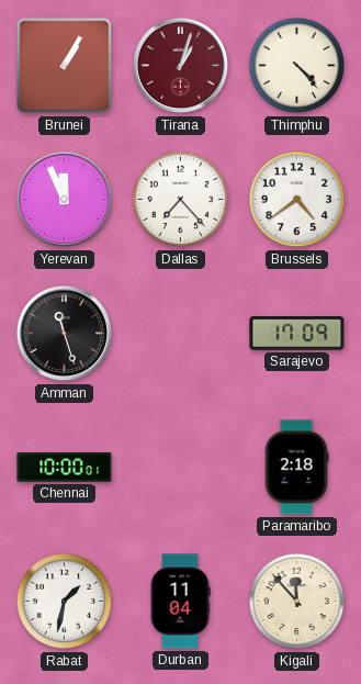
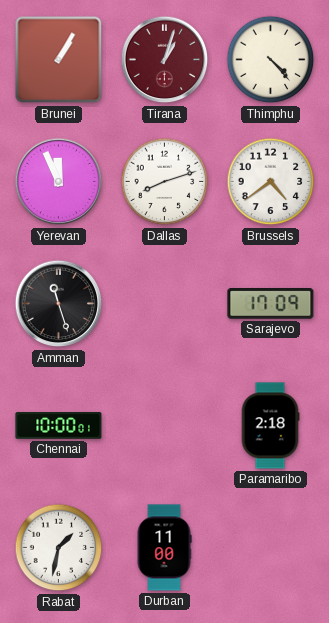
Dallas: 7:23 -> 8:12
Durban: 11:04 -> 11:00
Kigali: 11:53 -> none
